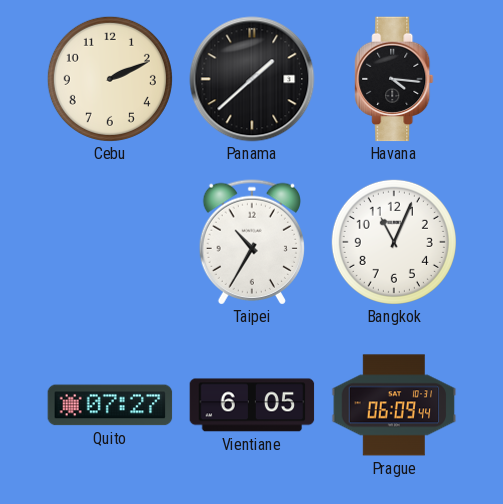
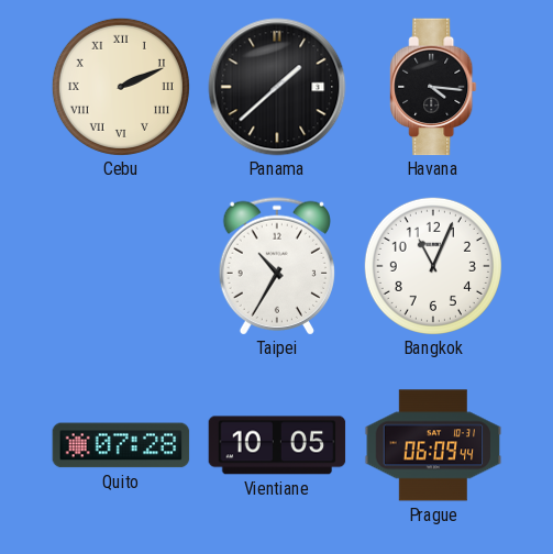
Cebu numerals: Arabic -> Roman
Quito: 07:27 -> 07:28
Vientiane: 6:05 -> 10:05
